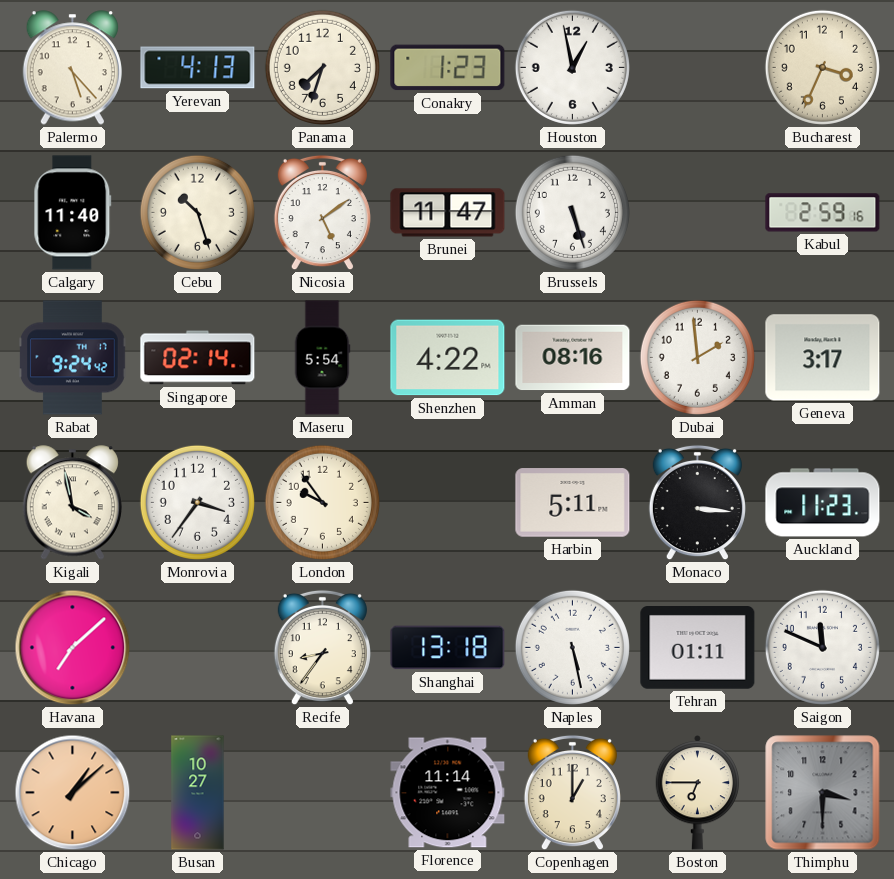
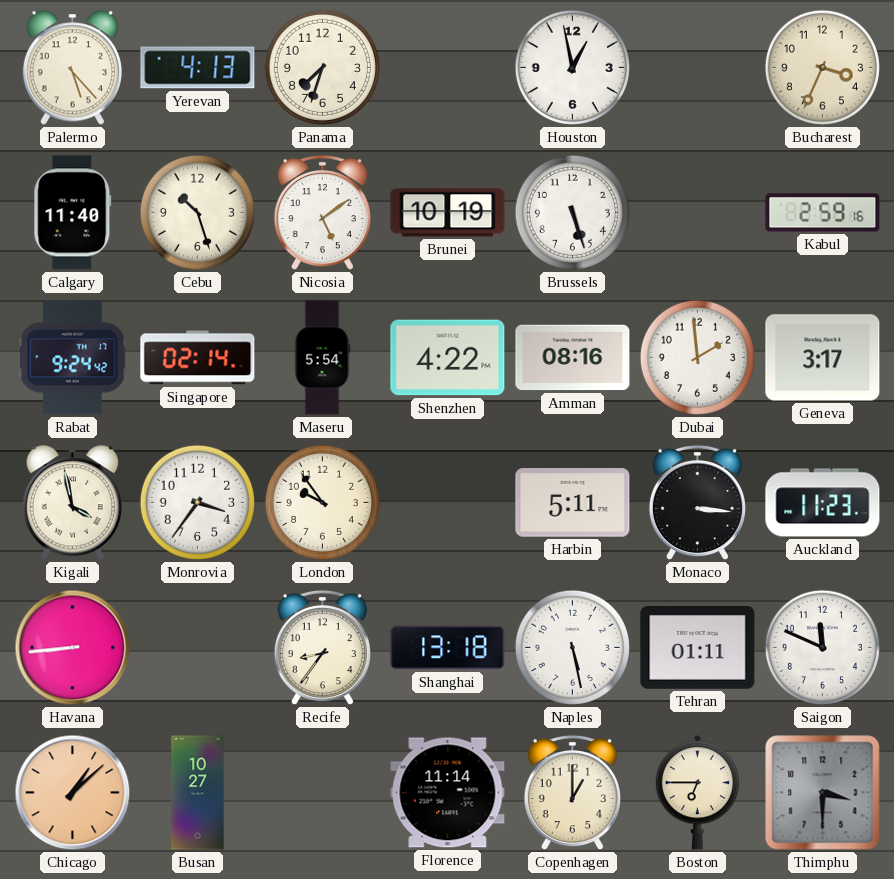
Conakry: 1:23 -> none
Brunei: 11:47 -> 10:19
Havana: 7:08 -> 8:44
